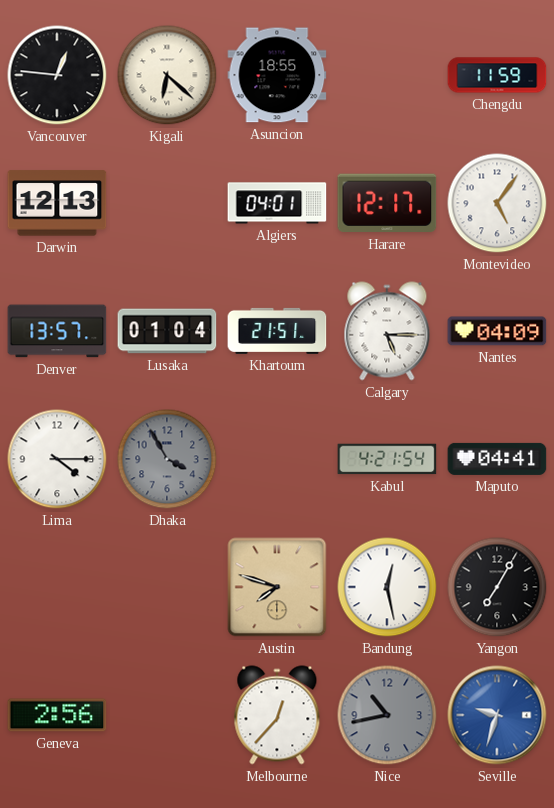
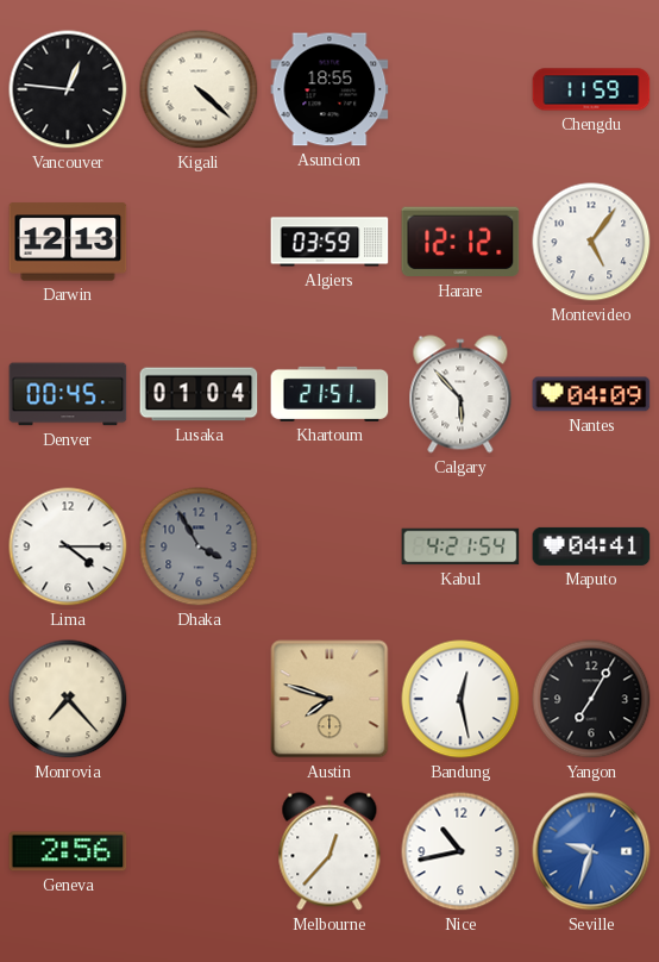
Kigali: 6:22 -> 4:22
Algiers: 04:01 -> 03:59
Harare: 12:17 -> 12:12
Denver: 13:57 -> 00:45
Calgary: 5:15 -> 5:53
Monrovia: none -> 7:23
Nice dial: grey -> white
